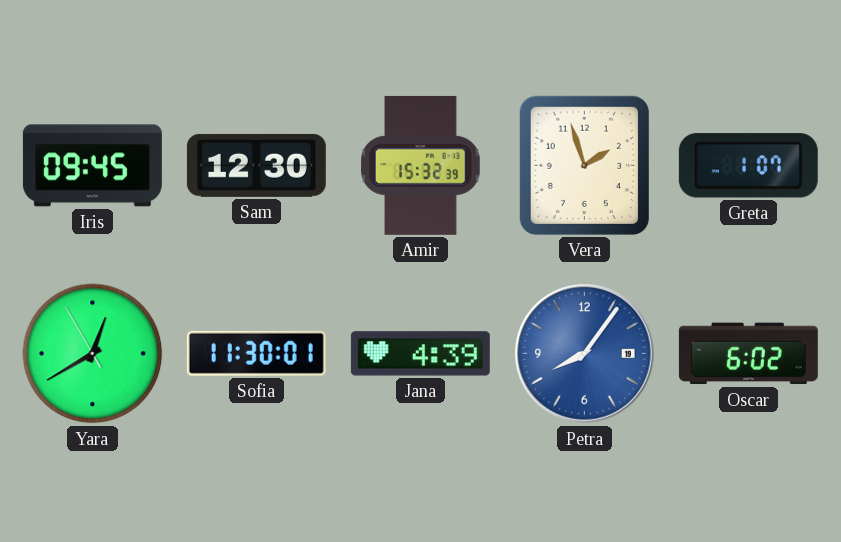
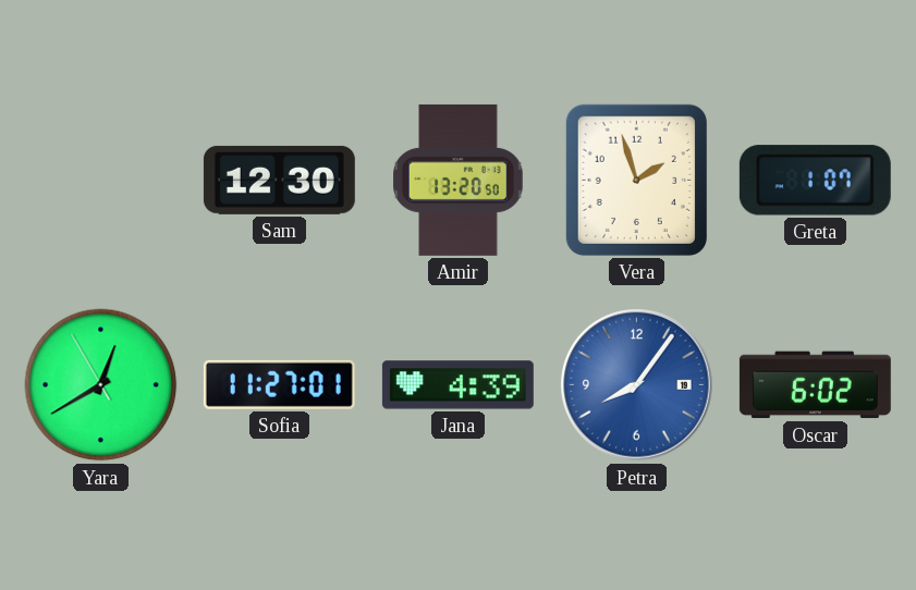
Iris: 09:45 -> none
Amir: 15:32 -> 13:20
Sofia: 11:30 -> 11:27
